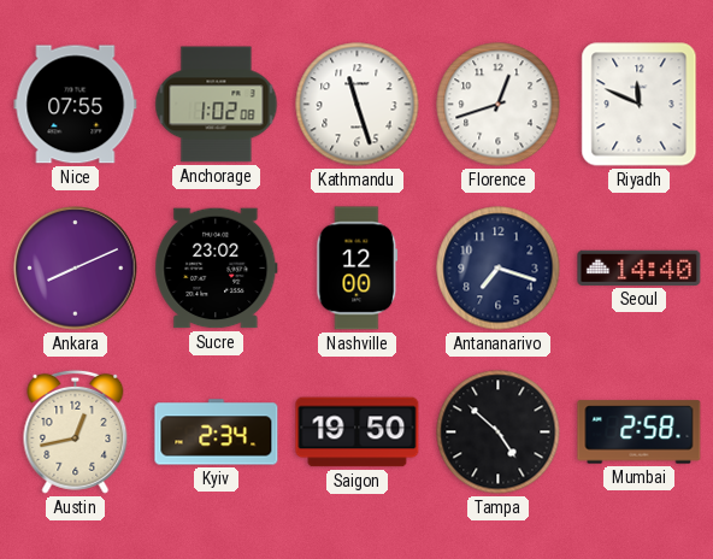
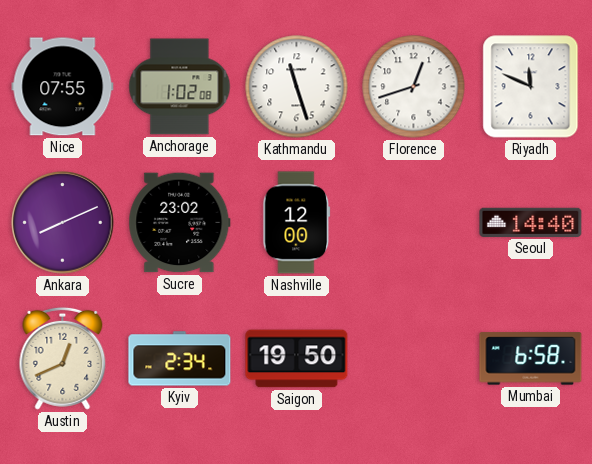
Antananarivo: 7:18 -> none
Austin: 12:43 -> 12:41
Tampa: 4:52 -> none
Mumbai: 2:58 -> 6:58
